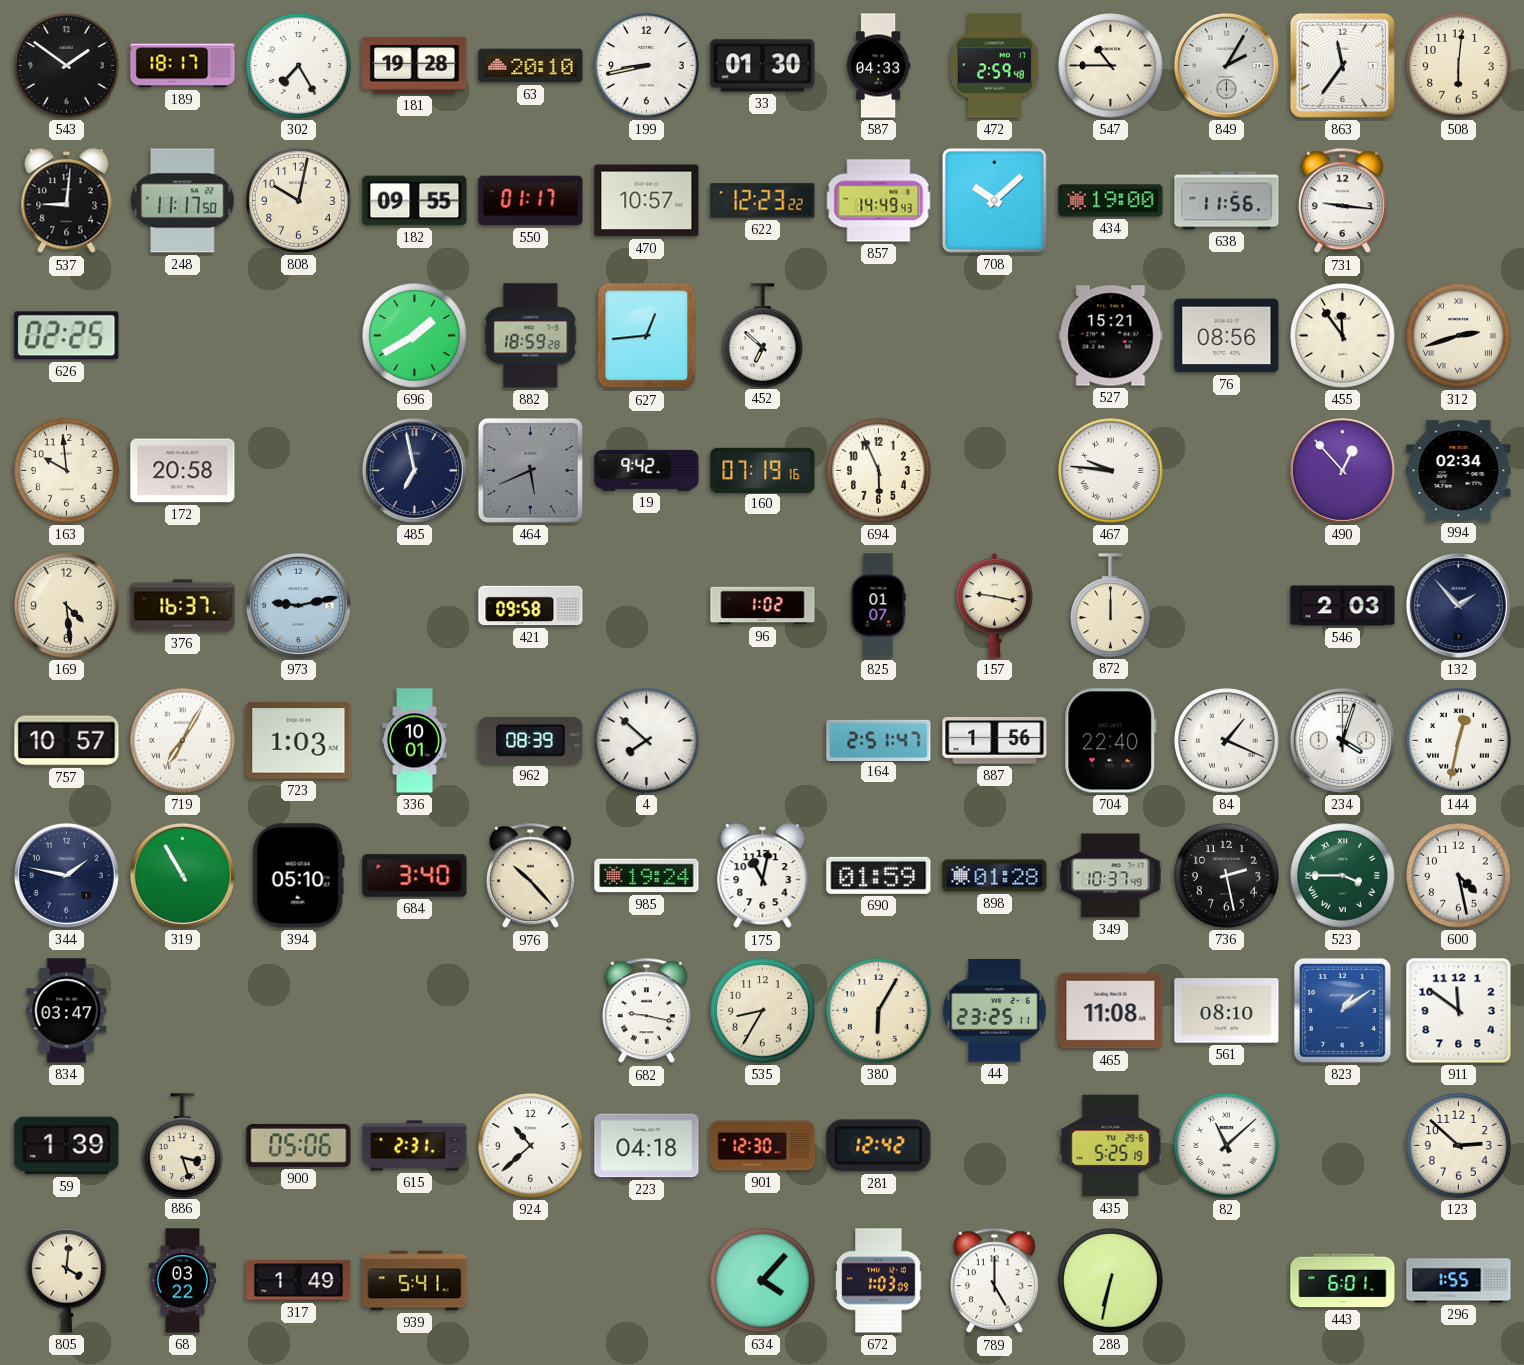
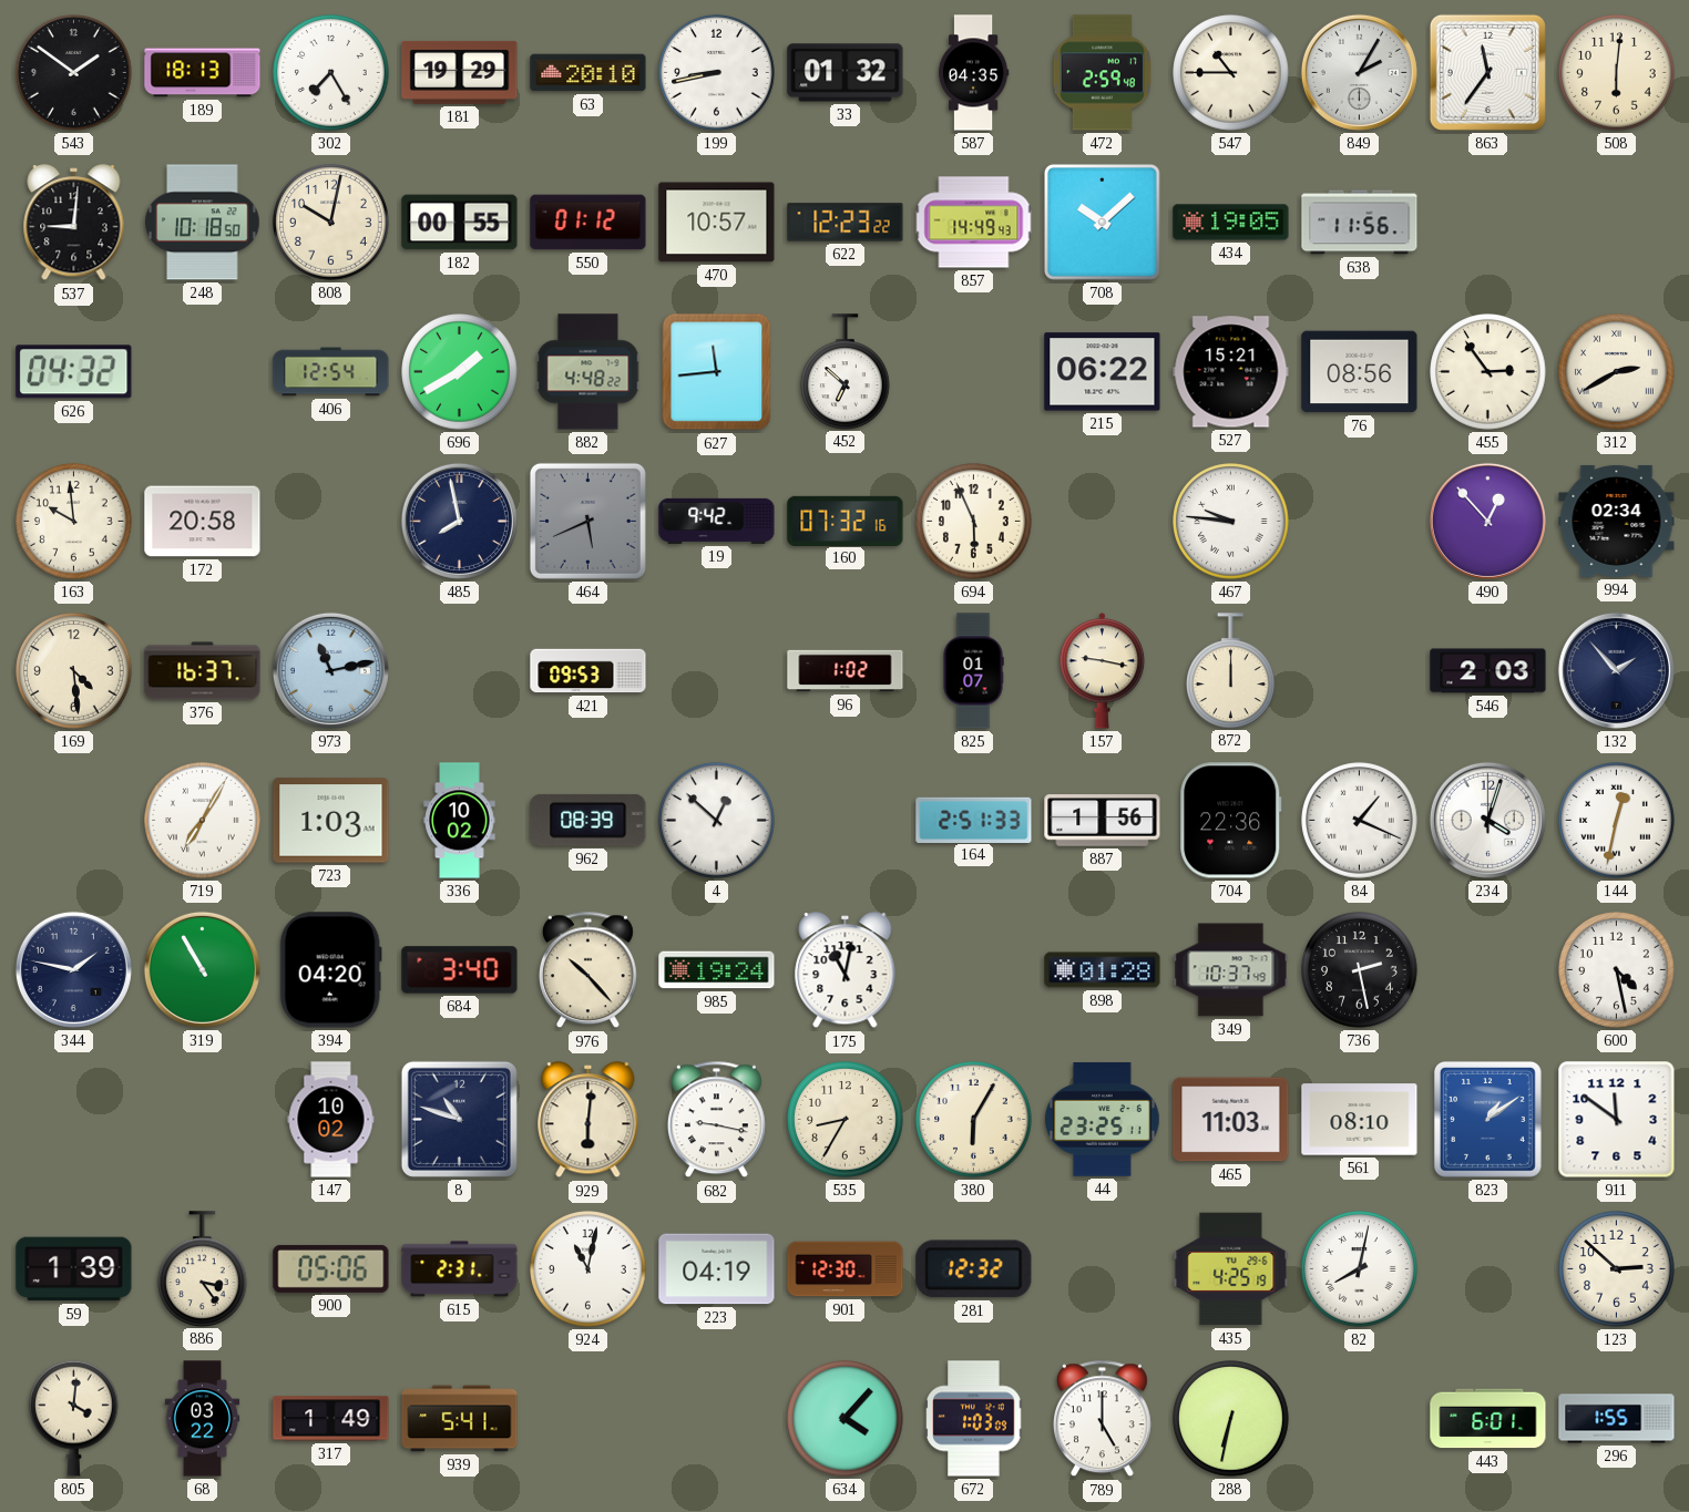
189: 18:17 -> 18:13
181: 19:28 -> 19:29
33: 01:30 -> 01:32
587: 04:33 -> 04:35
248: 11:17 -> 10:18
182: 09:55 -> 00:55
550: 01:17 -> 01:12
434: 19:00 -> 19:05
731: 9:16 -> none
626: 02:25 -> 04:32
406: none -> 12:54
882: 18:59 -> 4:48
627: 12:44 -> 11:44
215: none -> 06:22
455: 11:54 -> 2:54
312: 2:42 -> 2:40
485: 6:58 -> 7:58
160: 07:19 -> 07:32
973: 9:13 -> 11:13
421: 09:58 -> 09:53
757: 10:57 -> none
336: 10:01 -> 10:02
4: 7:52 -> 12:52
164: 2:51:47 -> 2:51:33
704: 22:40 -> 22:36
394: 05:10 -> 04:20
690: 01:59 -> none
523: 3:45 -> none
834: 03:47 -> none
147: none -> 10:02
8: none -> 10:48
929: none -> 6:01
465: 11:08 -> 11:03
886: 3:27 -> 3:24
924: 10:38 -> 11:02
223: 04:18 -> 04:19
281: 12:42 -> 12:32
435: 5:25 -> 4:25
82: 11:08 -> 8:02
